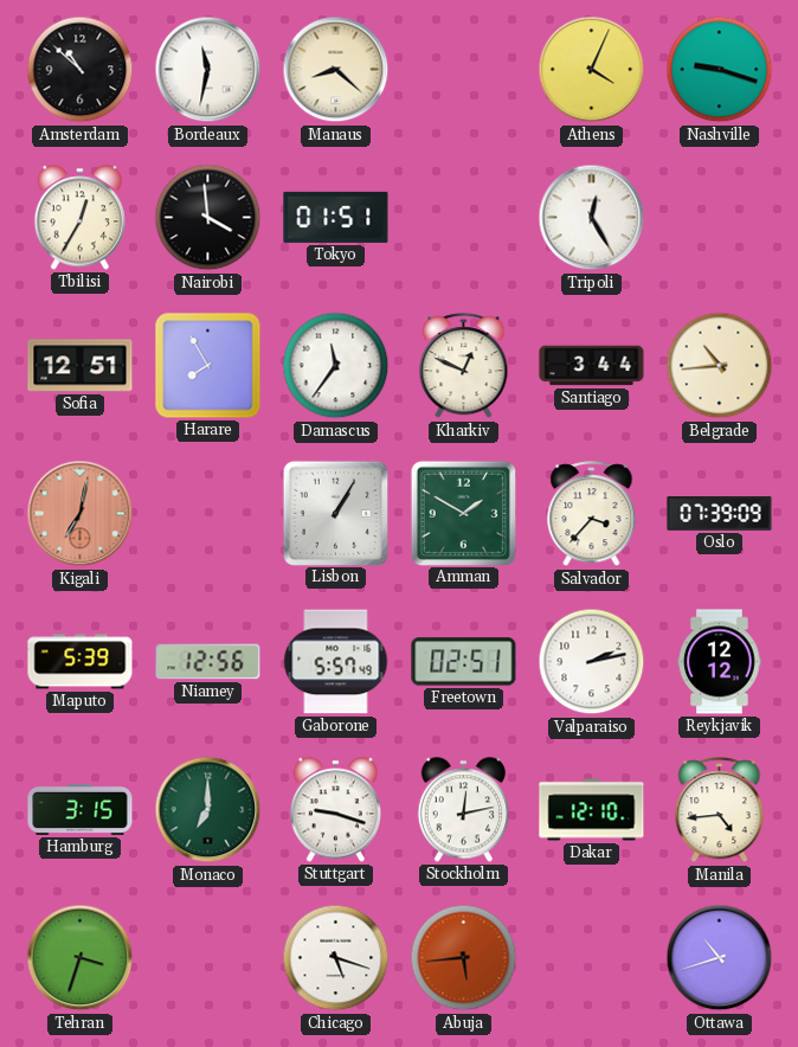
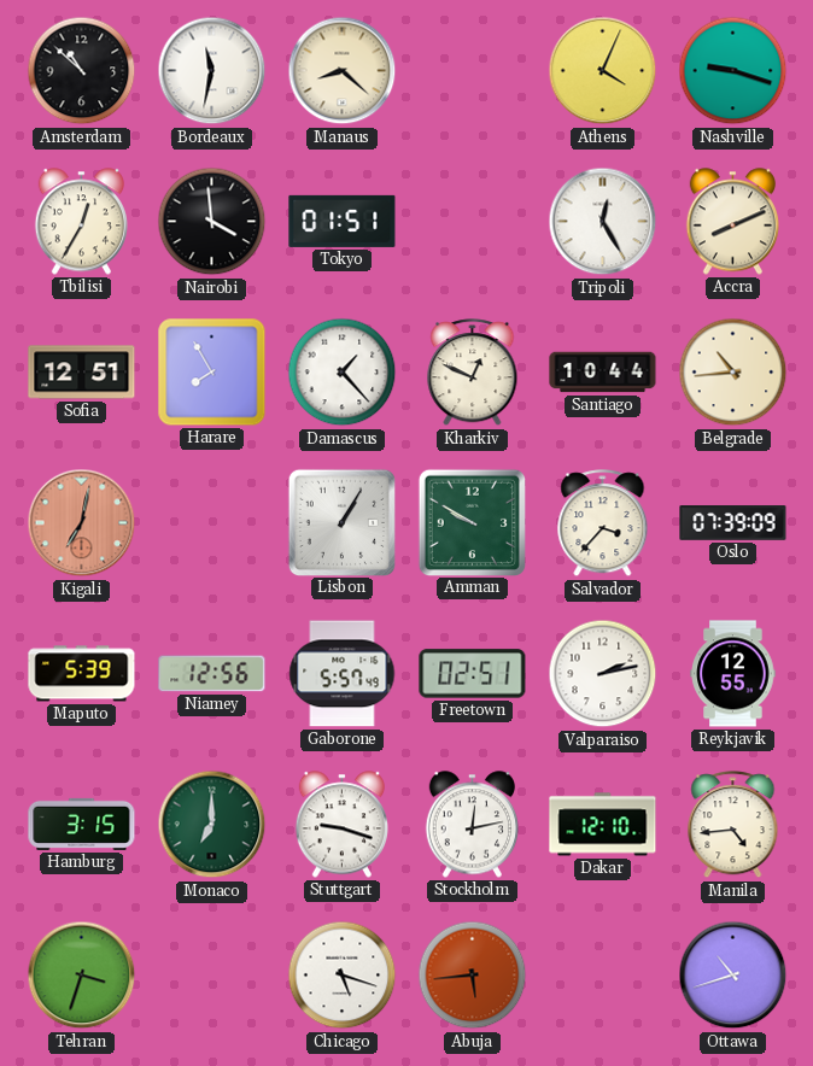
Accra: none -> 8:11
Damascus: 11:36 -> 1:23
Santiago: 3:44 -> 10:44
Amman: 1:50 -> 9:50
Reykjavik: 12:12 -> 12:55
